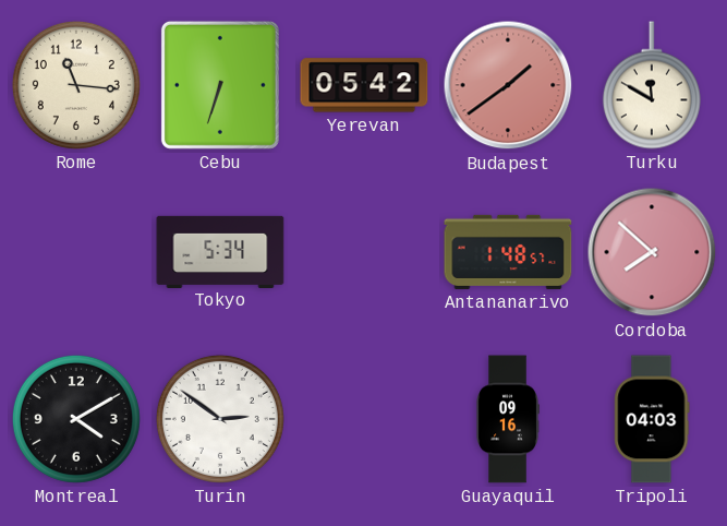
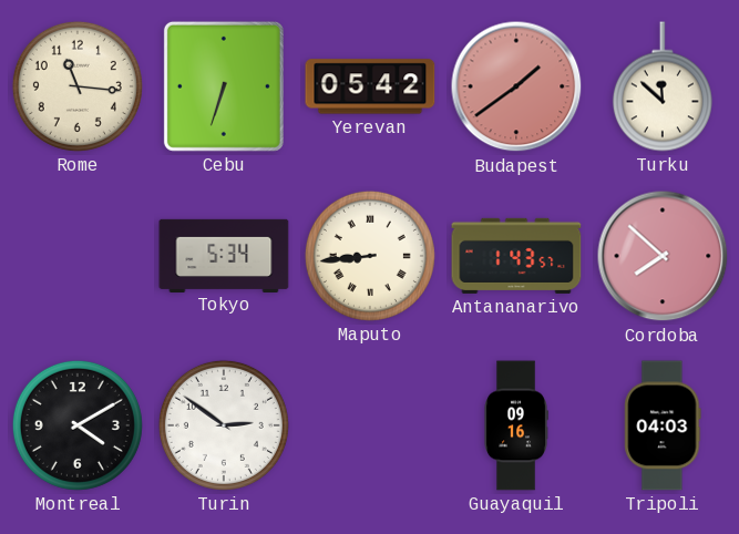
Turku: 11:50 -> 11:52
Maputo: none -> 8:44
Antananarivo: 1:48 -> 1:43
